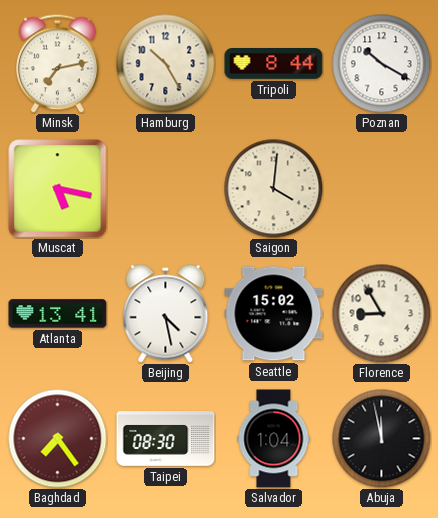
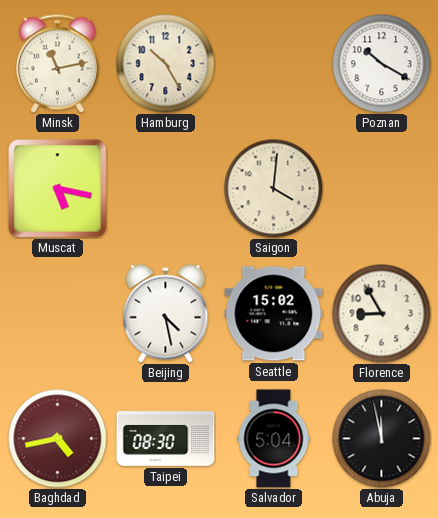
Minsk: 7:13 -> 11:13
Tripoli: 8:44 -> none
Atlanta: 13:41 -> none
Baghdad: 7:24 -> 4:43
Salvador: 1:04 -> 5:04
